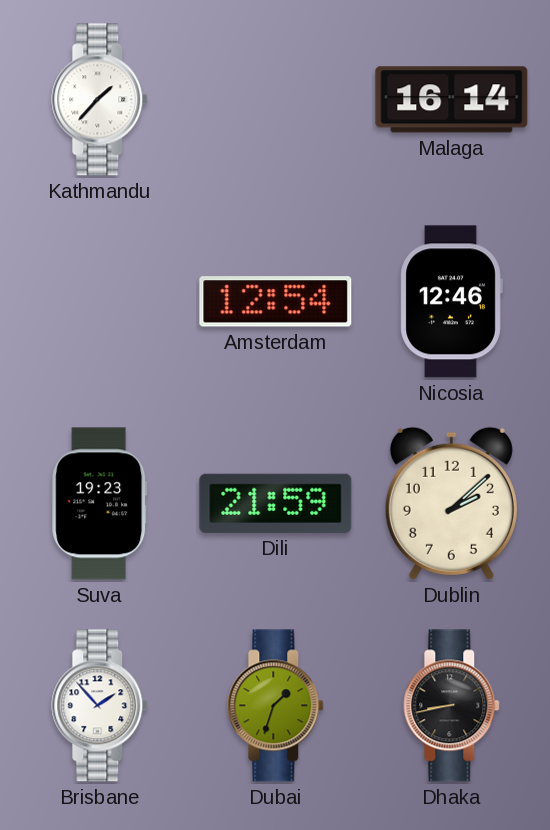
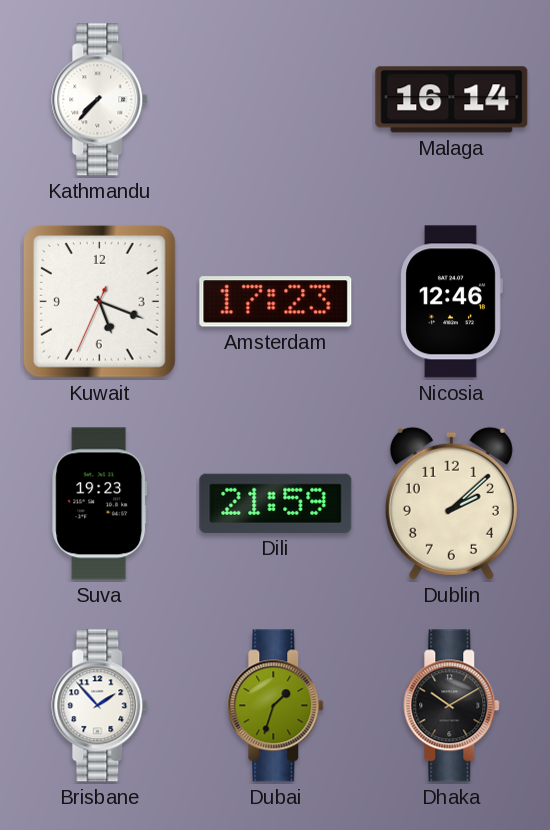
Kathmandu: 1:37 -> 7:37
Kuwait: none -> 5:18
Amsterdam: 12:54 -> 17:23
Dhaka: 8:43 -> 10:10
